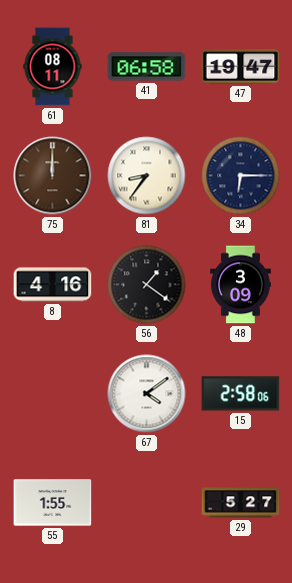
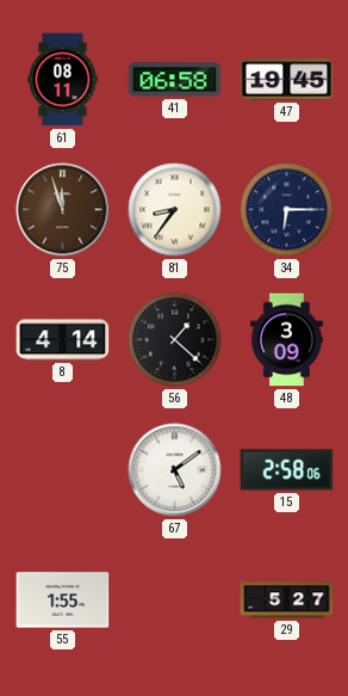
47: 19:47 -> 19:45
75: 12:00 -> 11:57
8: 4:16 -> 4:14
56: 1:21 -> 1:22
67: 4:09 -> 5:09
